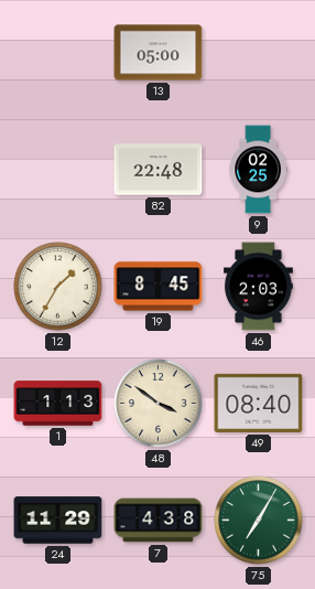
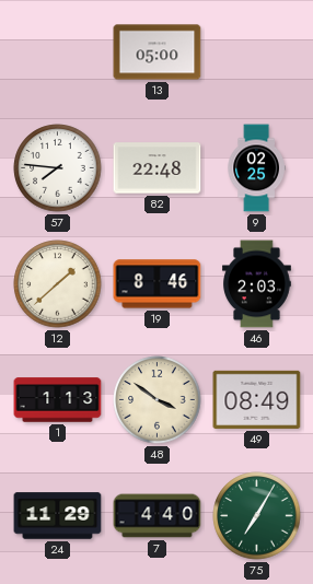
57: none -> 7:46
12: 1:35 -> 1:38
19: 8:45 -> 8:46
49: 08:40 -> 08:49
7: 4:38 -> 4:40
